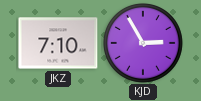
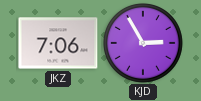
JKZ: 7:10 -> 7:06
